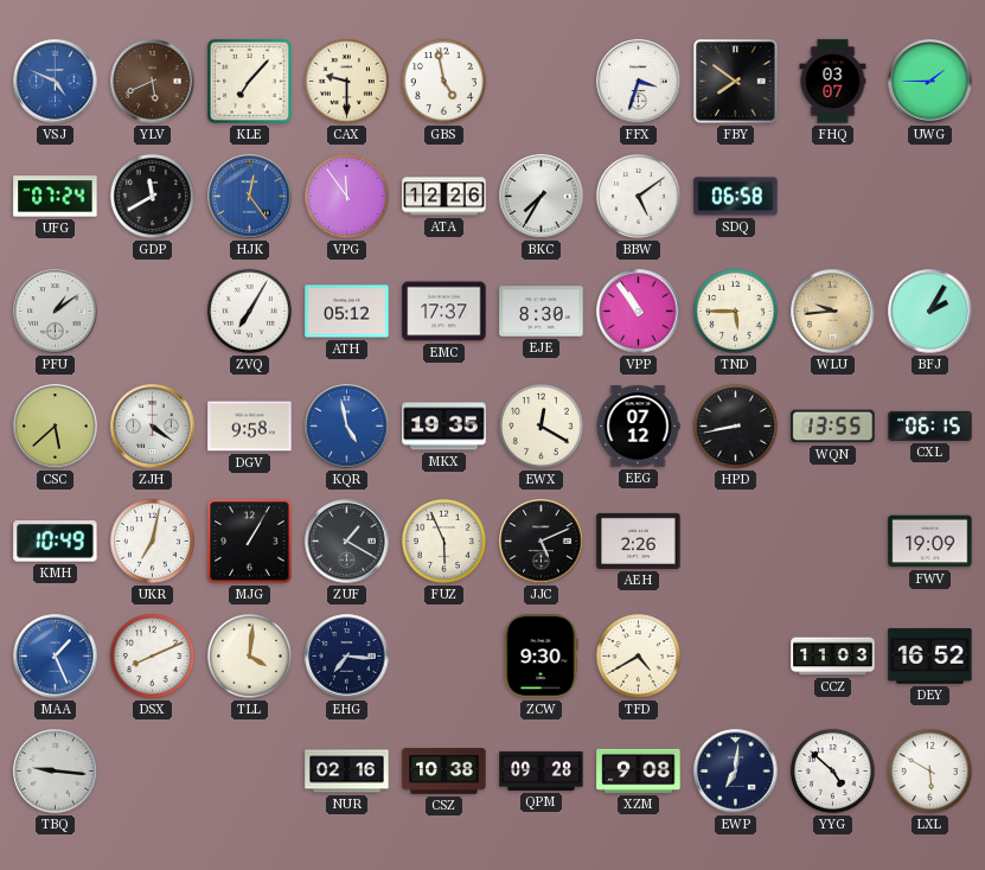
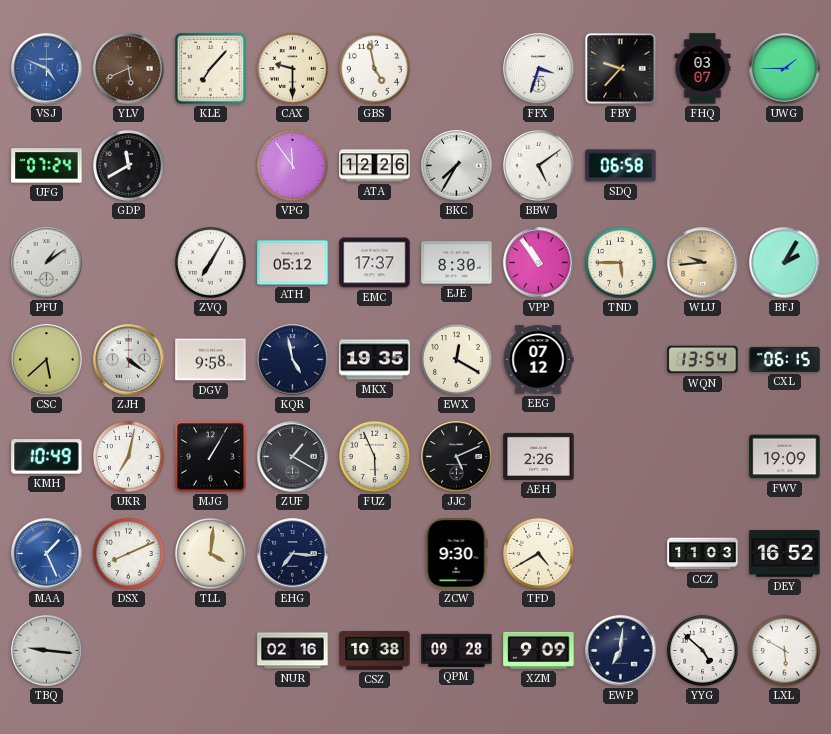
FBY: 7:51 -> 9:37
HJK: 12:24 -> none
KQR dial: blue -> navy
HPD: 8:43 -> none
WQN: 13:55 -> 13:54
XZM: 9:08 -> 9:09
